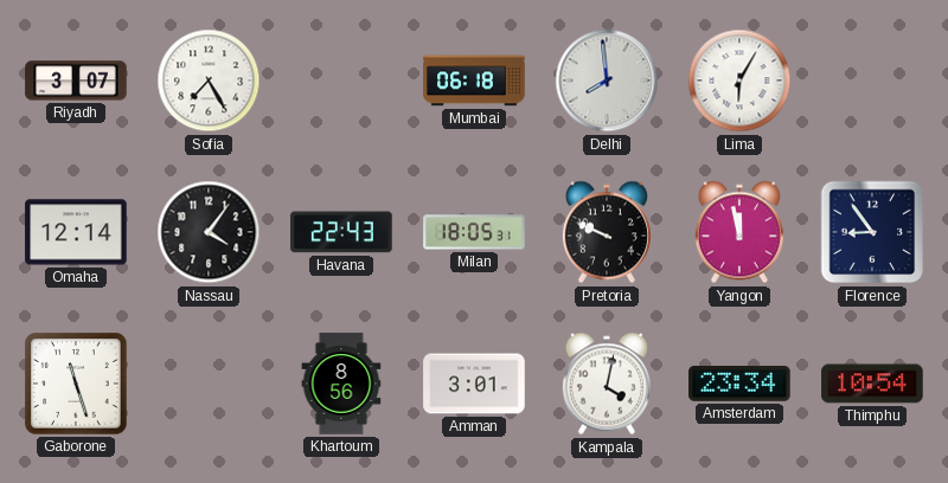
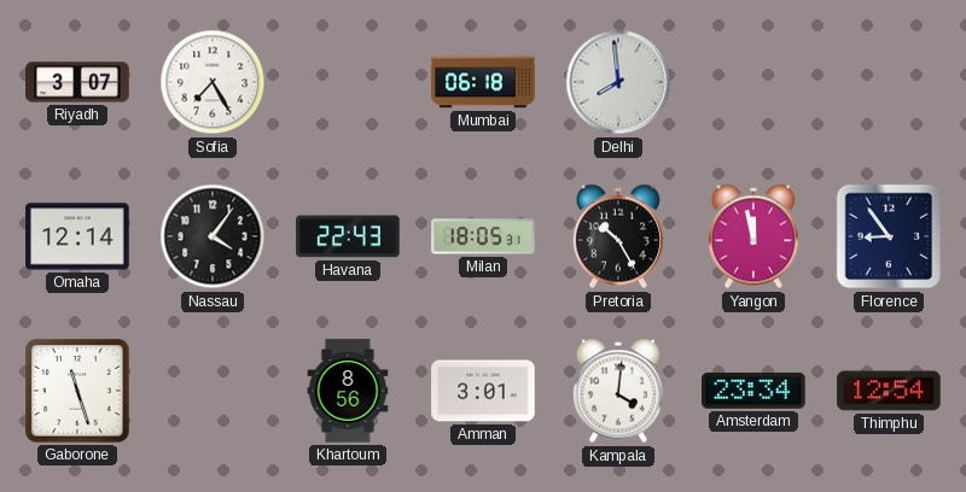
Lima: 6:05 -> none
Pretoria: 9:49 -> 10:25
Kampala: 4:02 -> 4:01
Thimphu: 10:54 -> 12:54
